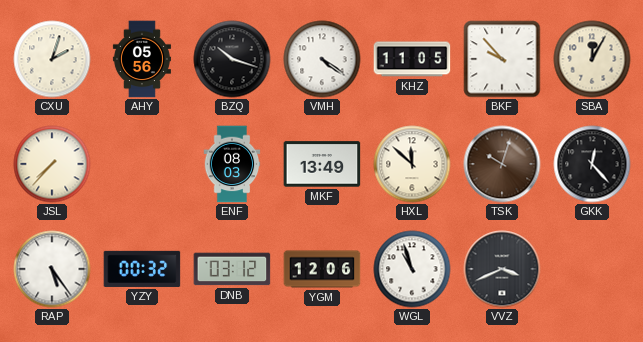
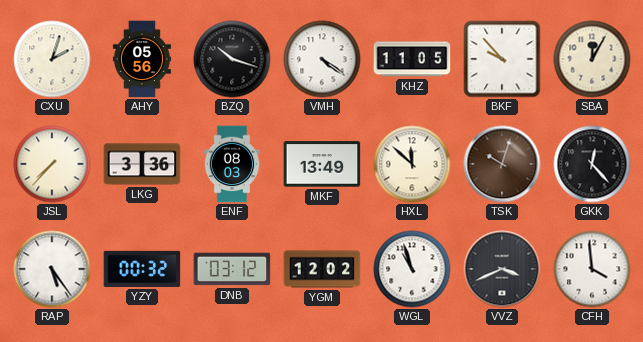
LKG: none -> 3:36
YGM: 12:06 -> 12:02
CFH: none -> 3:59
